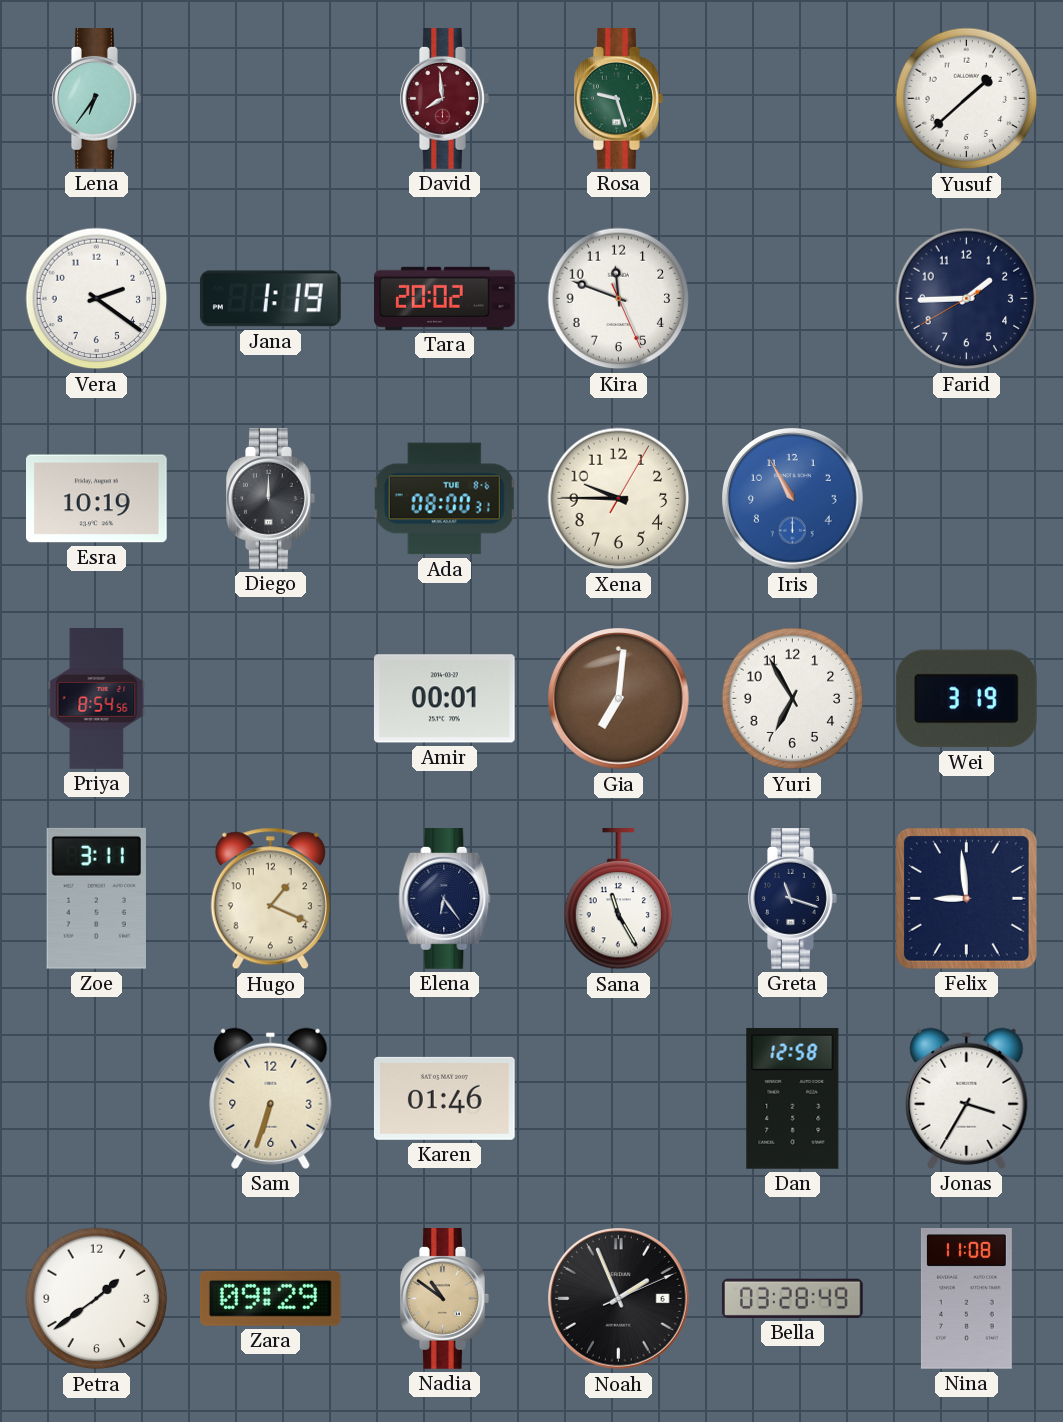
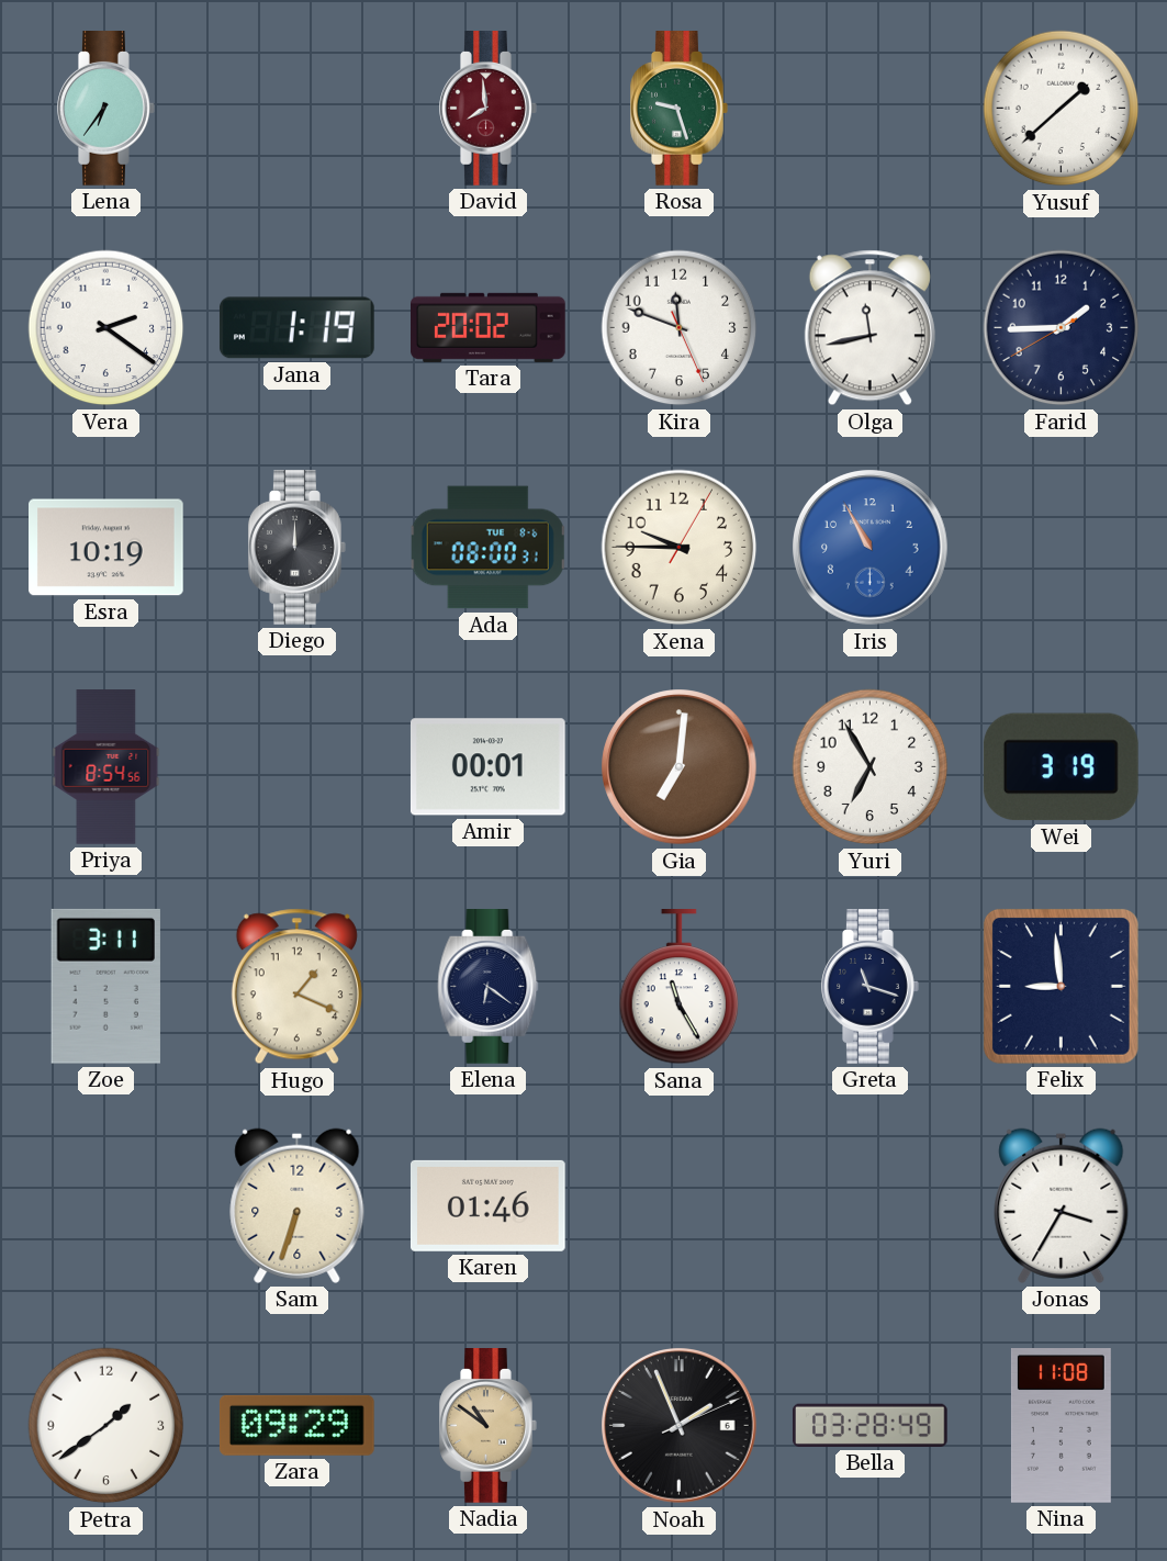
Olga: none -> 11:43
Elena: 6:24 -> 6:21
Dan: 12:58 -> none
